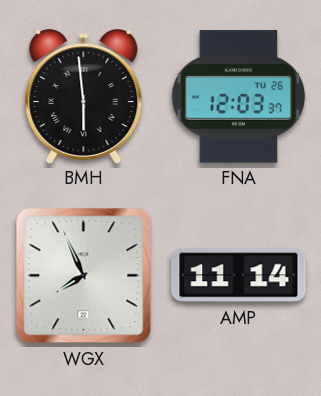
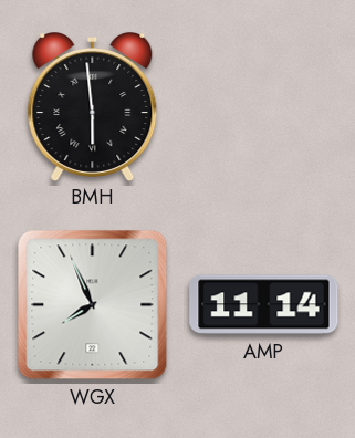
FNA: 12:03 -> none
